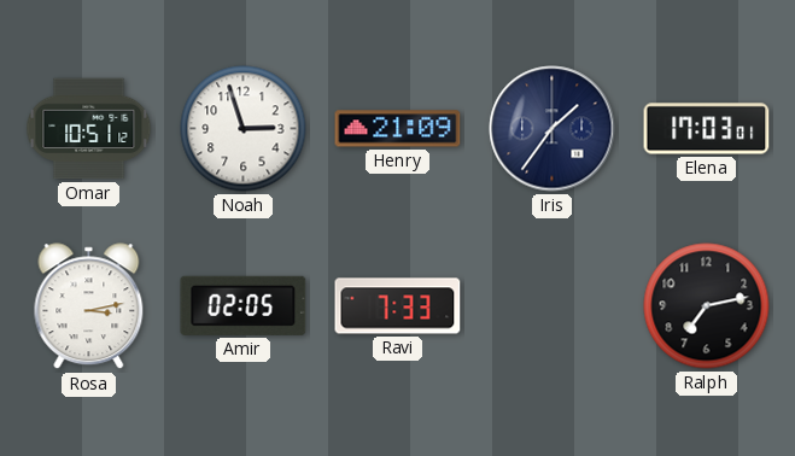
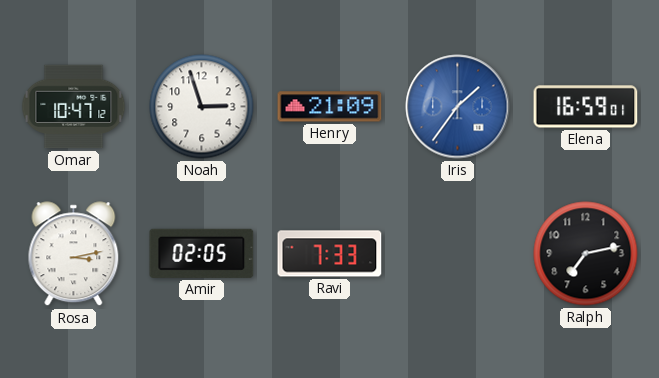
Omar: 10:51 -> 10:47
Iris dial: navy -> blue
Elena: 17:03 -> 16:59
